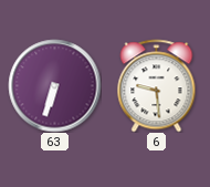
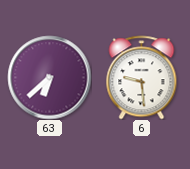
63: 6:33 -> 6:38
